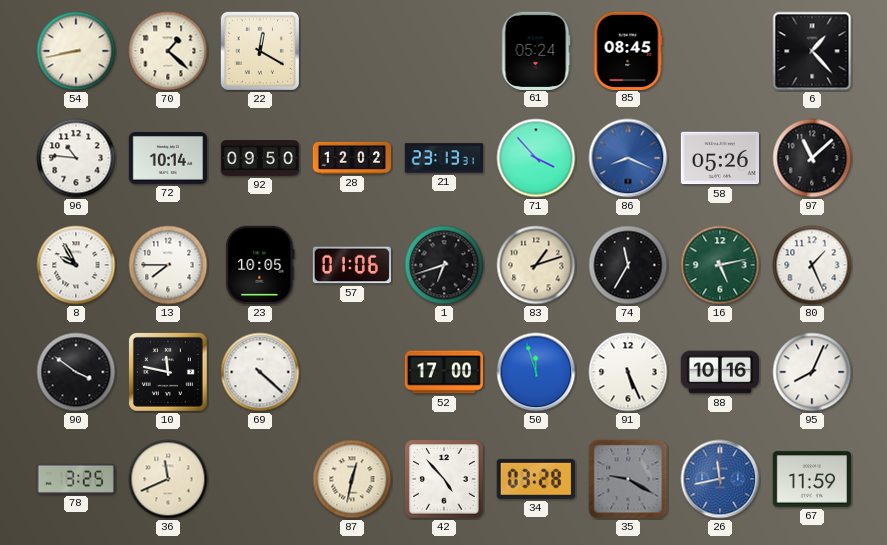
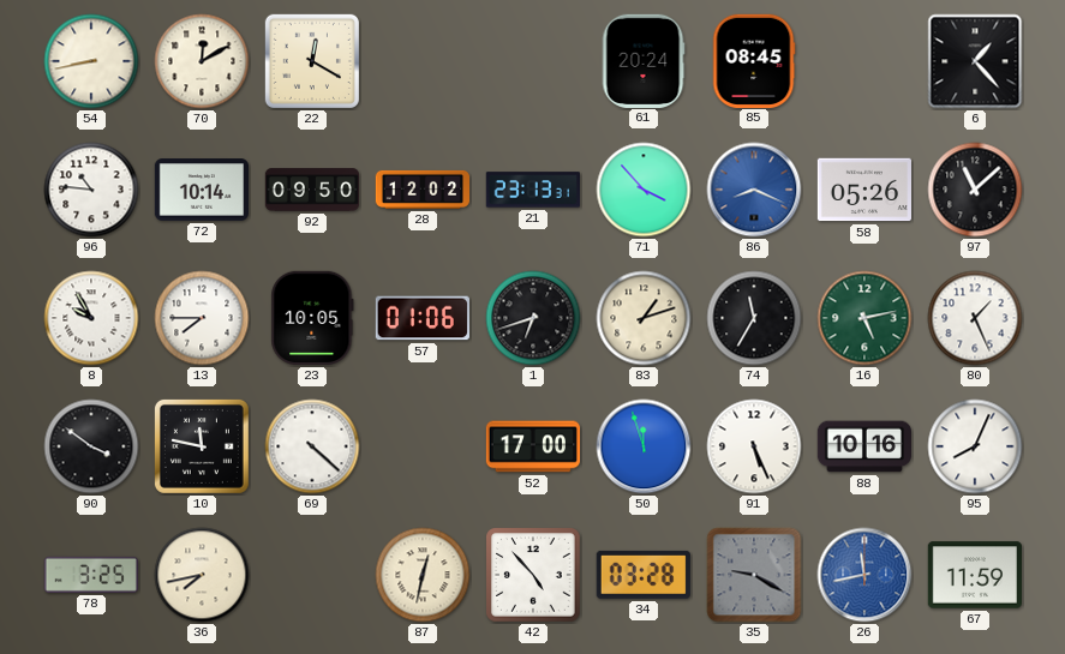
70: 1:22 -> 12:10
61: 05:24 -> 20:24
36: 11:41 -> 7:43
